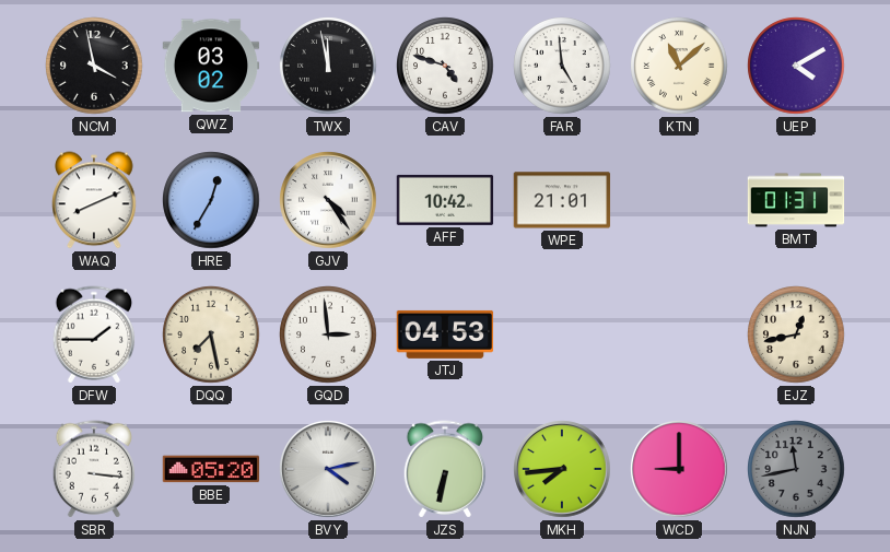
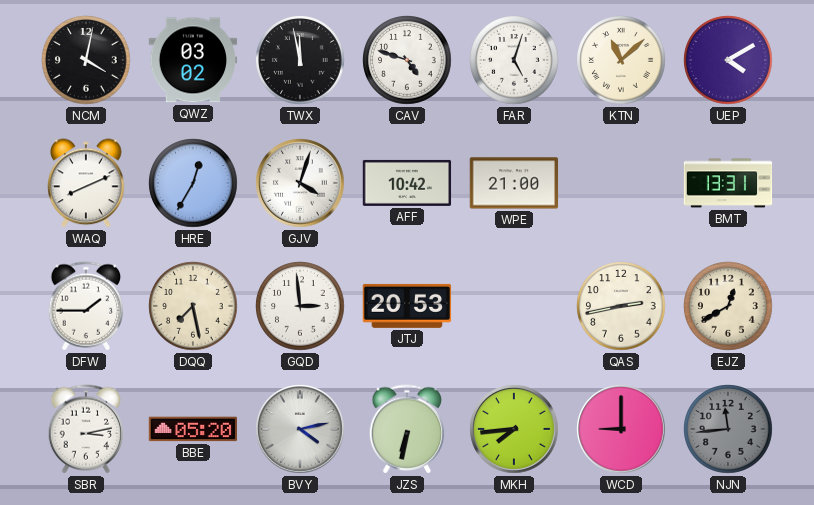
NCM: 3:58 -> 4:02
FAR: 4:59 -> 5:03
GJV: 4:24 -> 4:03
WPE: 21:01 -> 21:00
BMT: 01:31 -> 13:31
JTJ: 04:53 -> 20:53
QAS: none -> 2:43
EJZ: 12:43 -> 12:40
SBR: 3:16 -> 3:13
NJN: 11:43 -> 11:44
